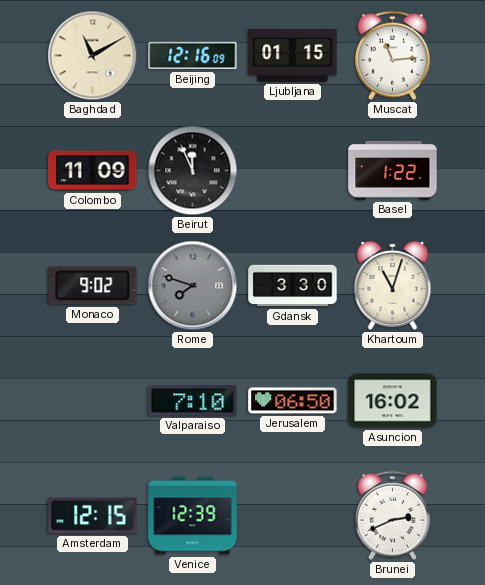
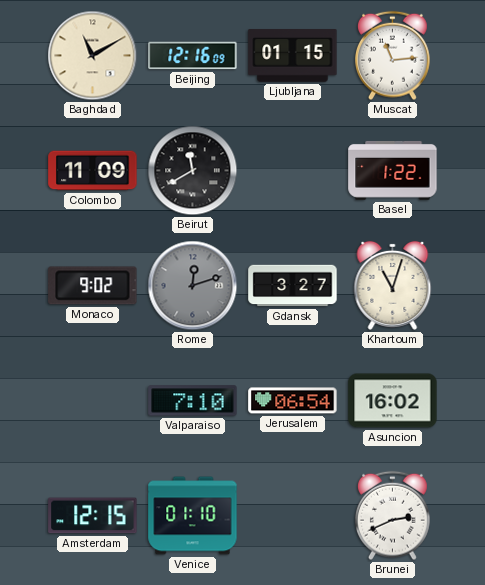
Beirut: 11:56 -> 11:40
Rome: 7:48 -> 12:12
Gdansk: 3:30 -> 3:27
Jerusalem: 06:50 -> 06:54
Venice: 12:39 -> 01:10
